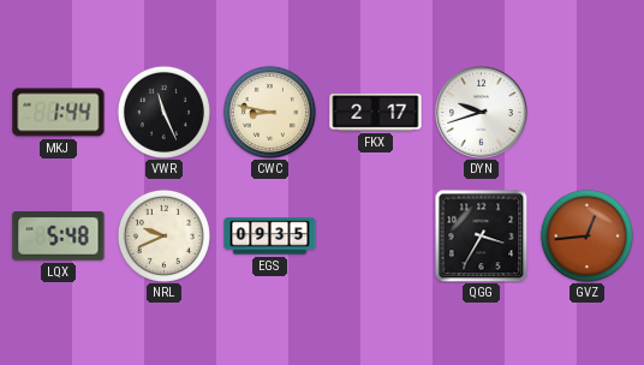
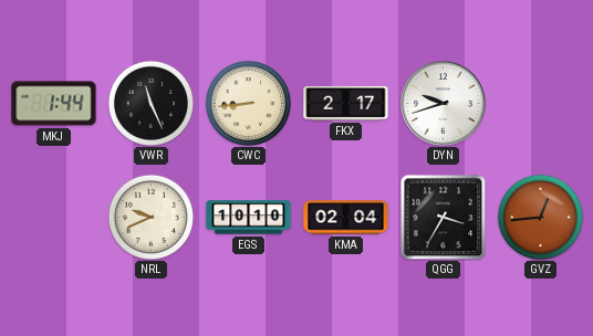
CWC: 8:47 -> 8:44
LQX: 5:48 -> none
EGS: 09:35 -> 10:10
KMA: none -> 02:04
